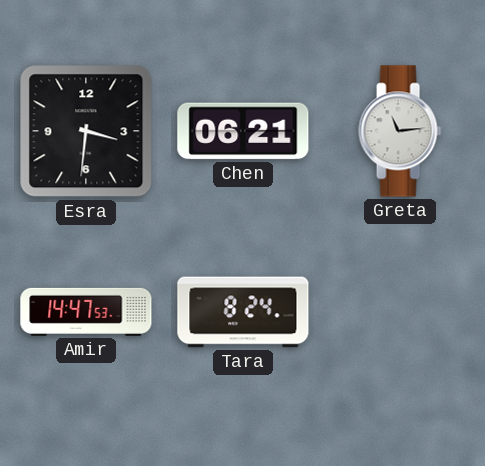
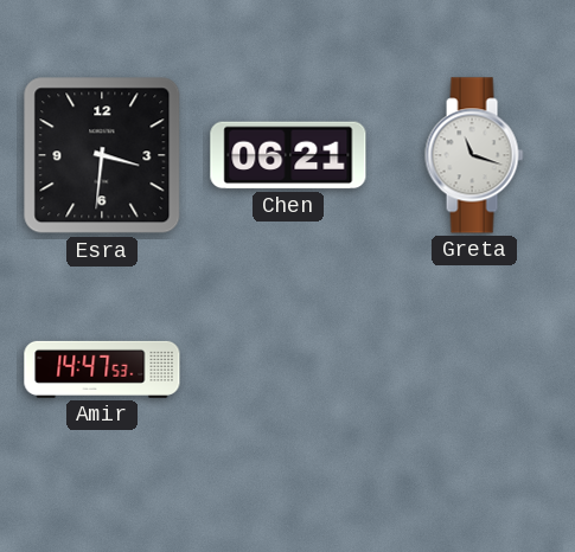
Greta: 11:14 -> 11:18
Tara: 8:24 -> none
